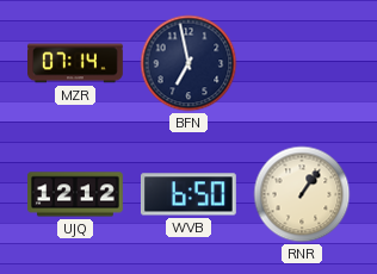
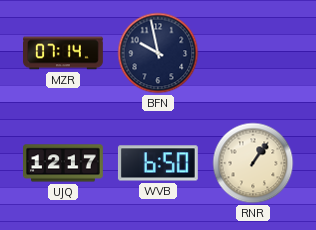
BFN: 6:58 -> 9:58
UJQ: 12:12 -> 12:17
